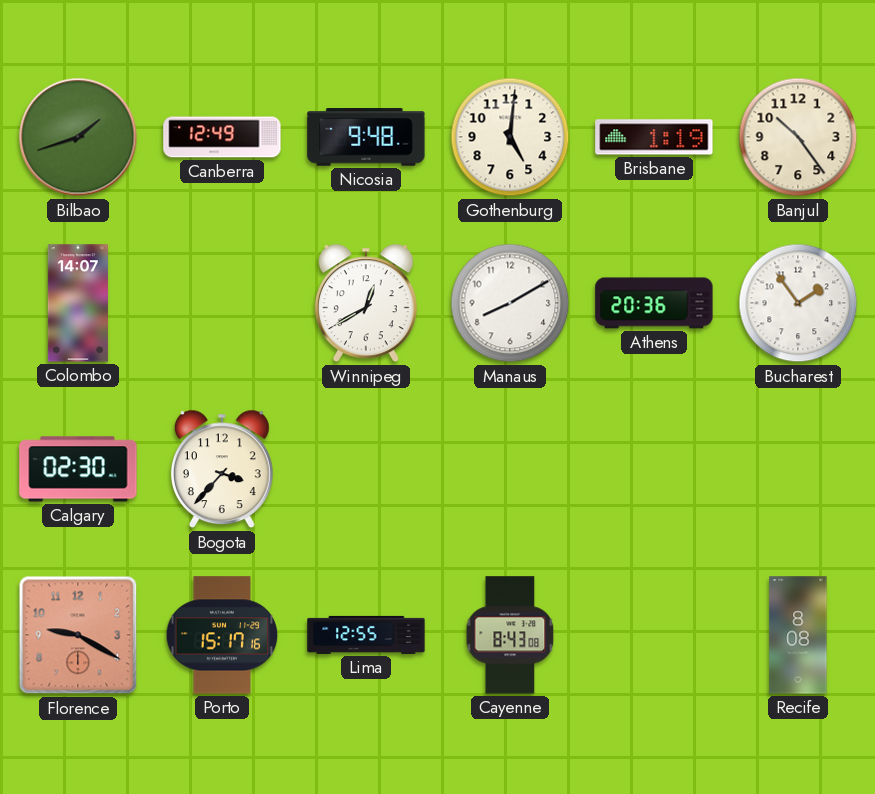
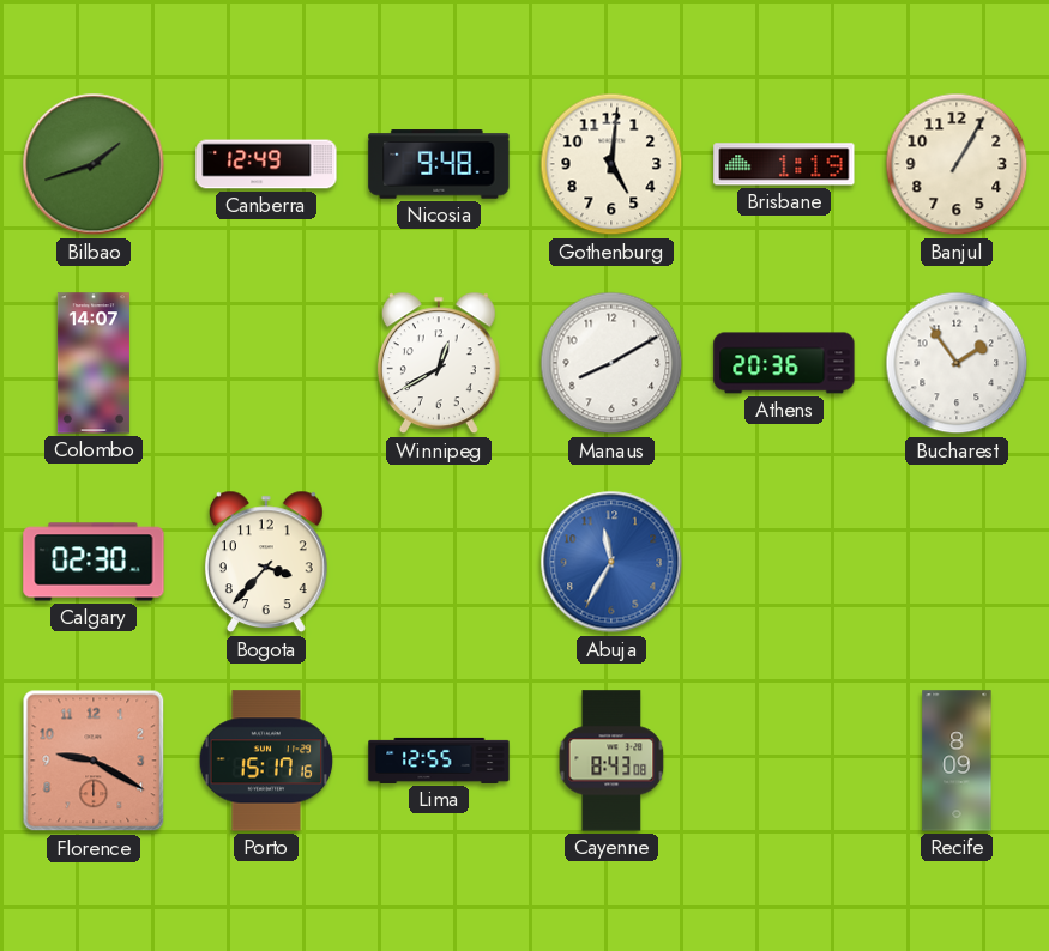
Banjul: 10:24 -> 1:05
Abuja: none -> 11:35
Recife: 8:08 -> 8:09
